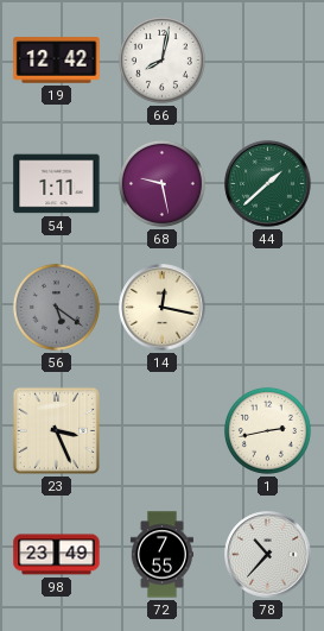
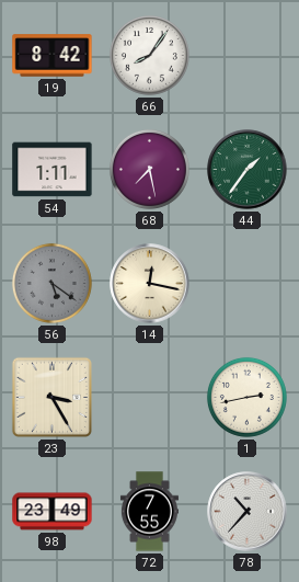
19: 12:42 -> 8:42
66: 8:02 -> 8:06
68: 9:28 -> 7:28
44: 1:38 -> 1:36
23: 3:26 -> 3:25
